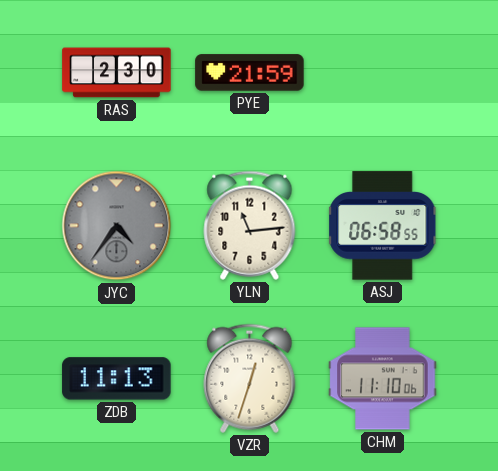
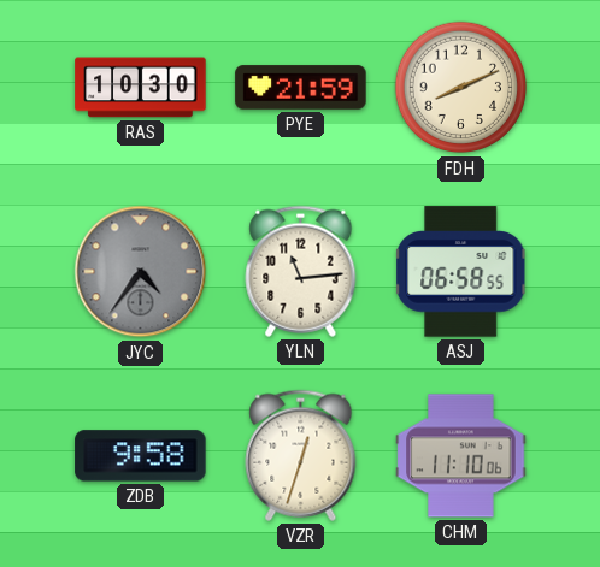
RAS: 2:30 -> 10:30
FDH: none -> 8:11
ZDB: 11:13 -> 9:58
